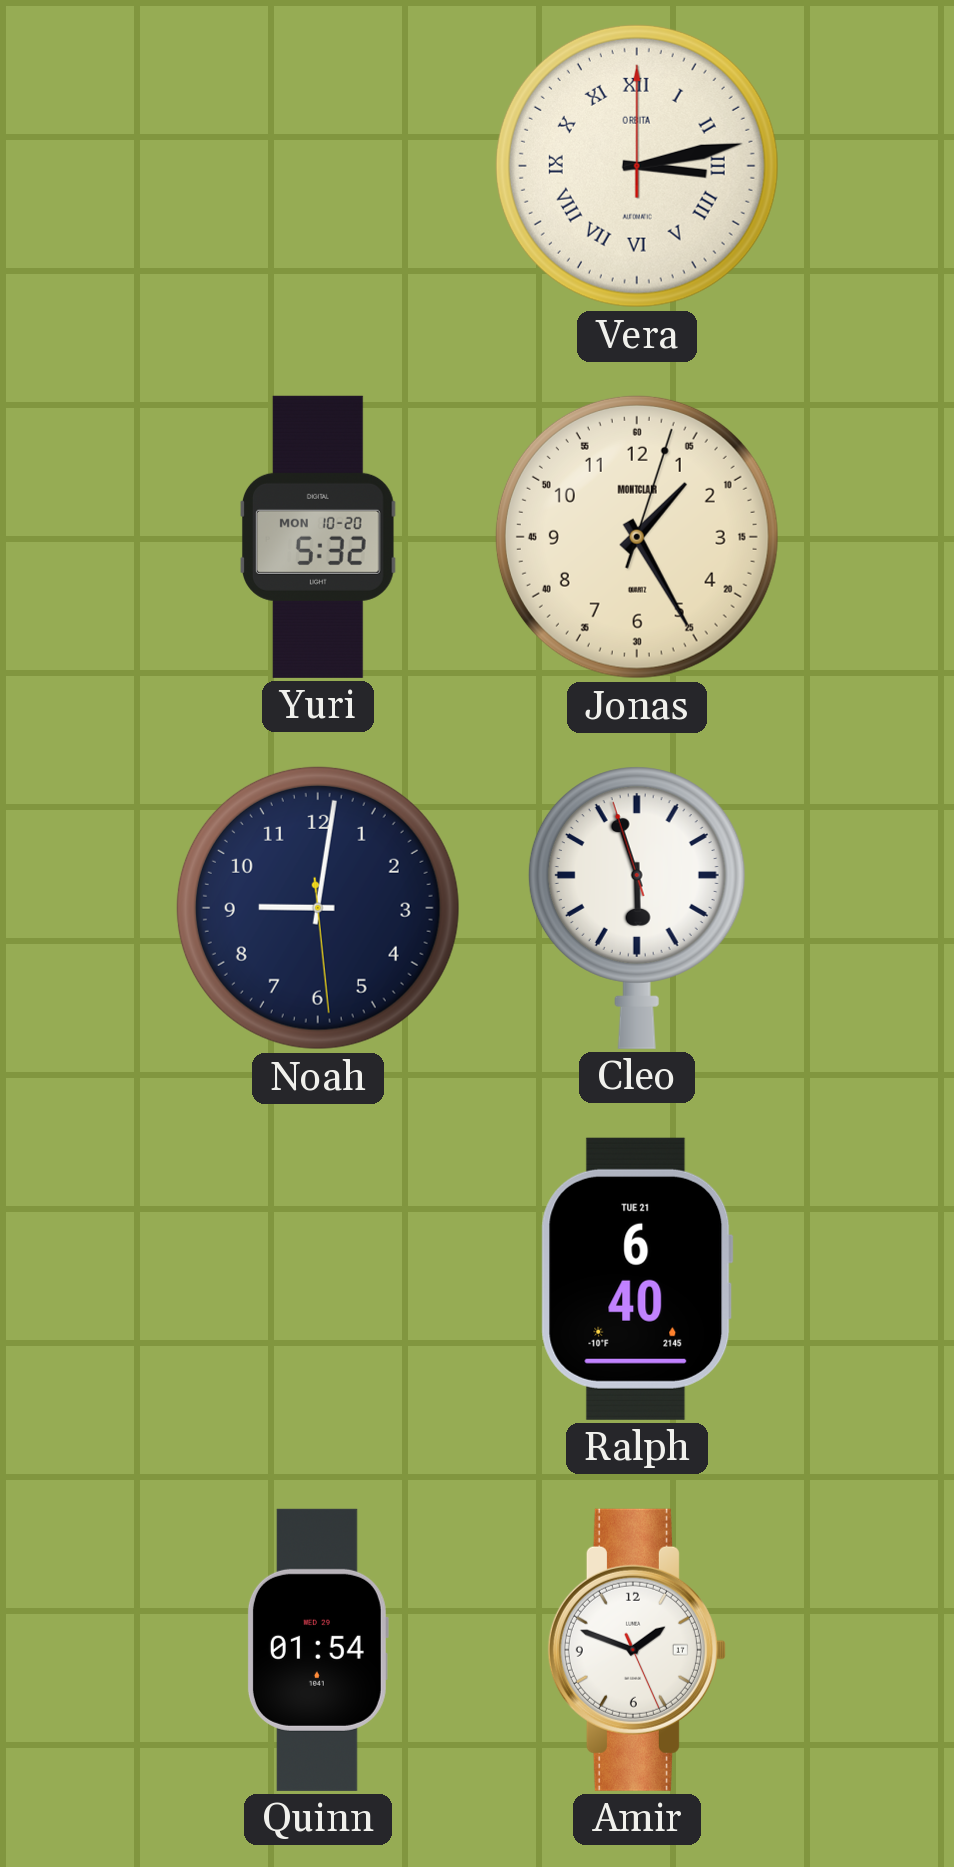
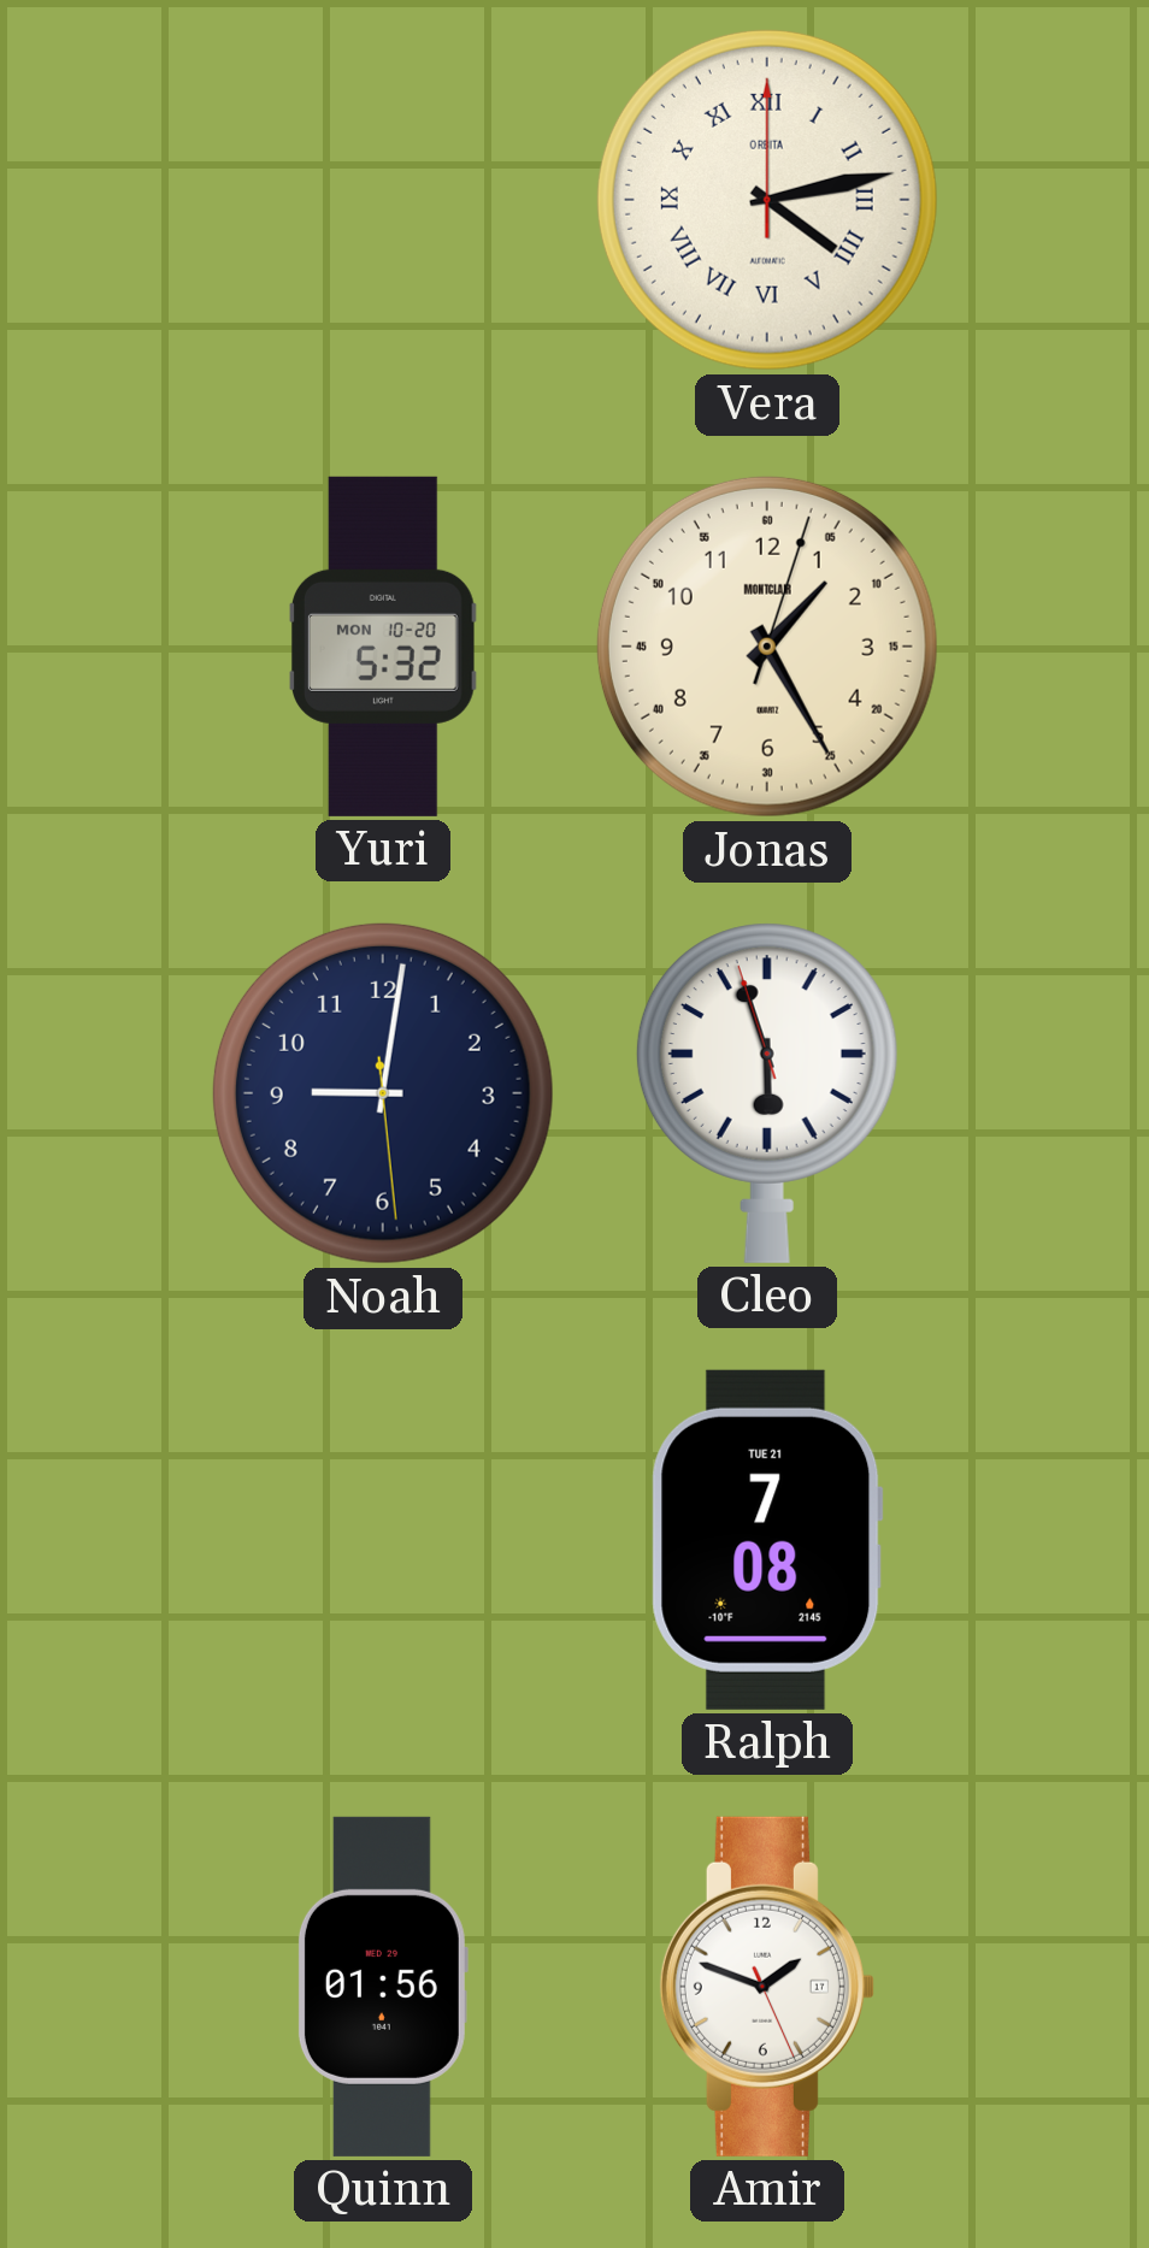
Vera: 3:13 -> 4:13
Ralph: 6:40 -> 7:08
Quinn: 01:54 -> 01:56
